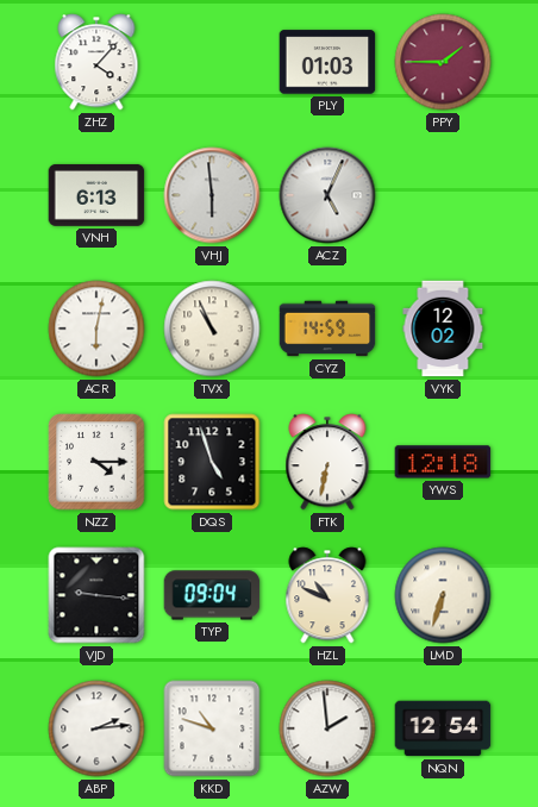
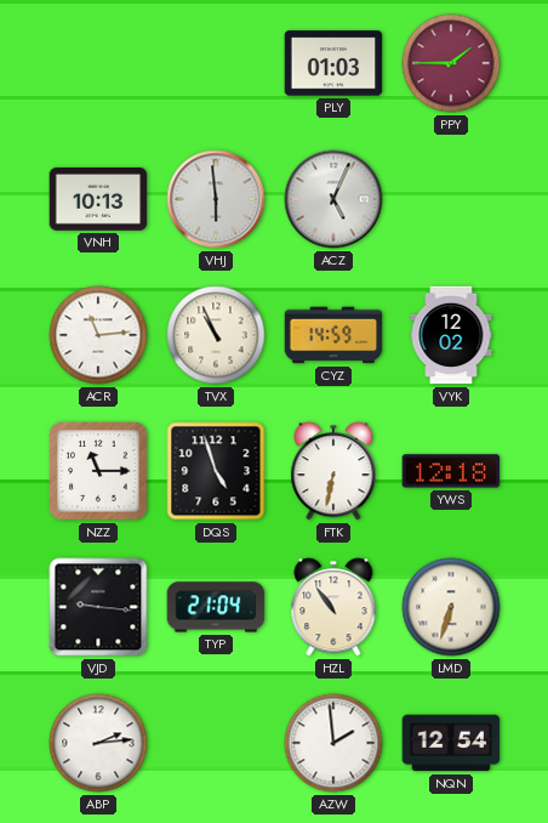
ZHZ: 4:07 -> none
VNH: 6:13 -> 10:13
ACR: 6:02 -> 11:14
NZZ: 4:15 -> 11:15
TYP: 09:04 -> 21:04
HZL: 10:49 -> 10:54
KKD: 10:48 -> none
